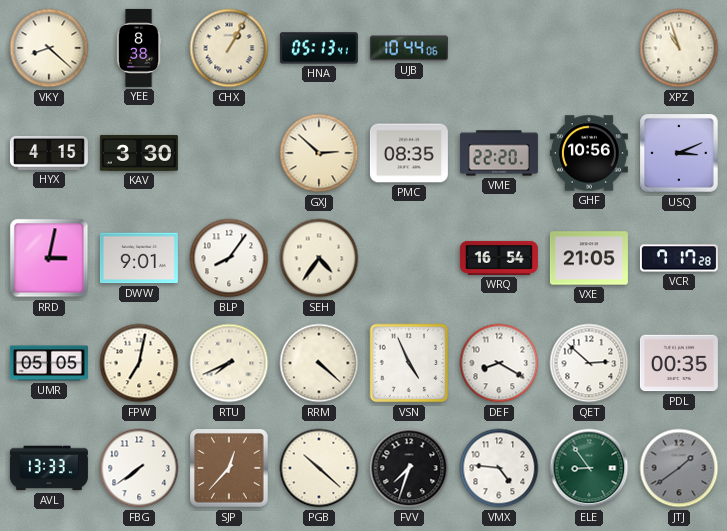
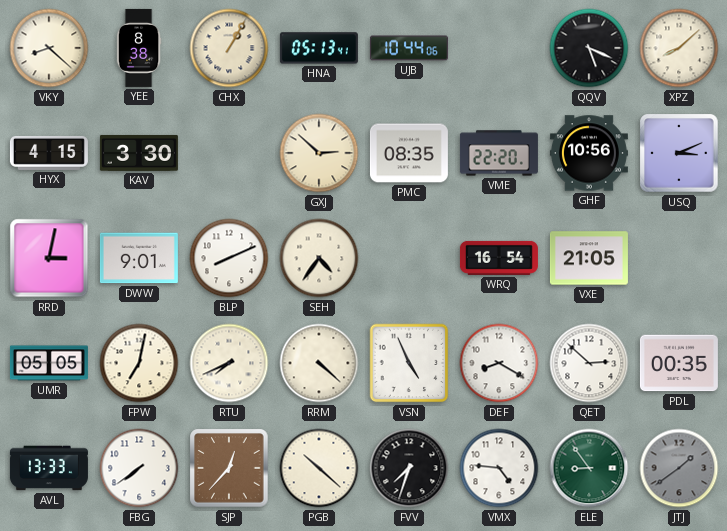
QQV: none -> 5:19
XPZ: 10:57 -> 8:08
BLP: 8:06 -> 8:11
VCR: 7:17 -> none
